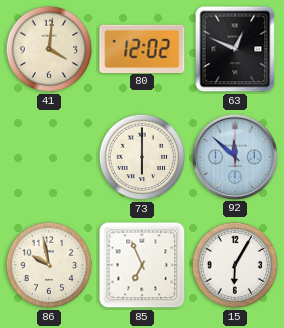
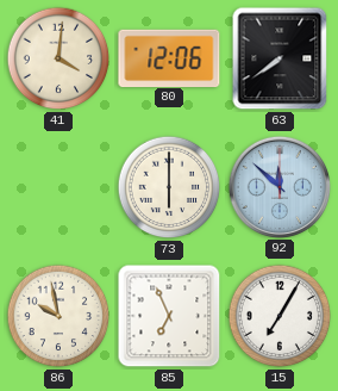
80: 12:02 -> 12:06
63: 12:49 -> 7:39
15: 6:05 -> 7:05
